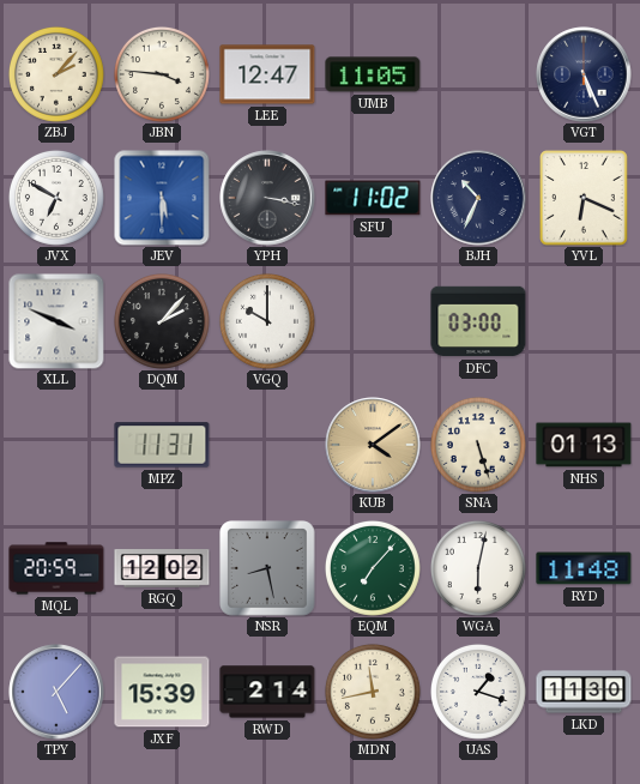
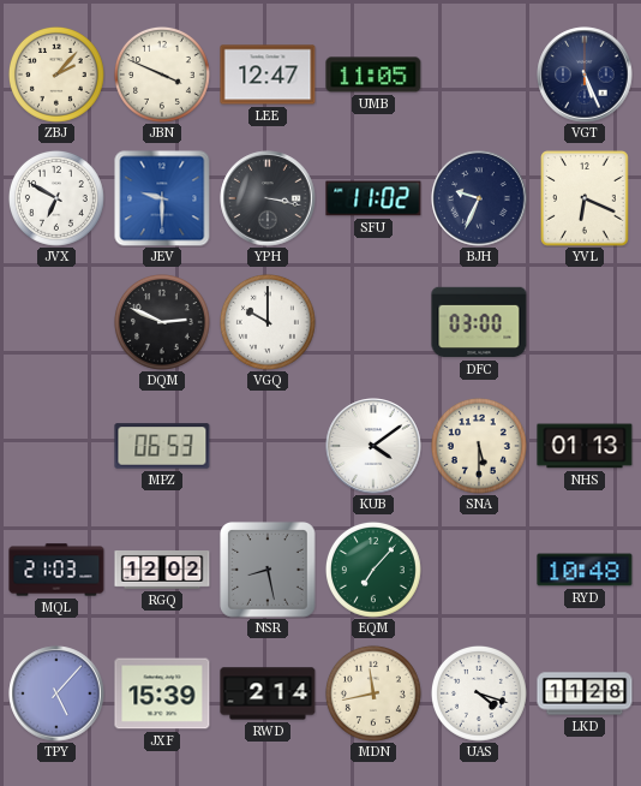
JBN: 3:46 -> 3:49
JEV: 5:30 -> 9:30
BJH: 10:34 -> 9:34
XLL: 3:49 -> none
DQM: 2:07 -> 2:49
MPZ: 11:31 -> 06:53
KUB dial: champagne -> white
SNA: 5:27 -> 5:30
MQL: 20:59 -> 21:03
WGA: 6:02 -> none
RYD: 11:48 -> 10:48
UAS: 1:18 -> 4:18
LKD: 11:30 -> 11:28
